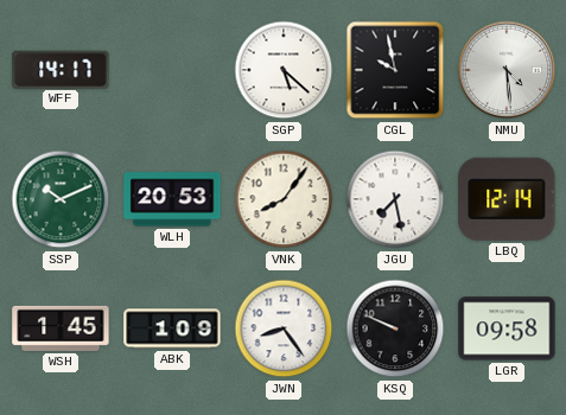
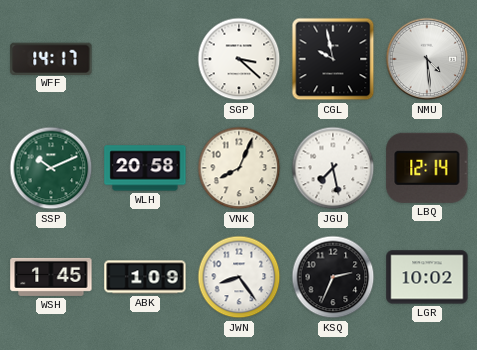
SGP: 5:22 -> 3:22
WLH: 20:53 -> 20:58
VNK: 8:06 -> 8:04
KSQ: 9:49 -> 2:34
LGR: 09:58 -> 10:02
